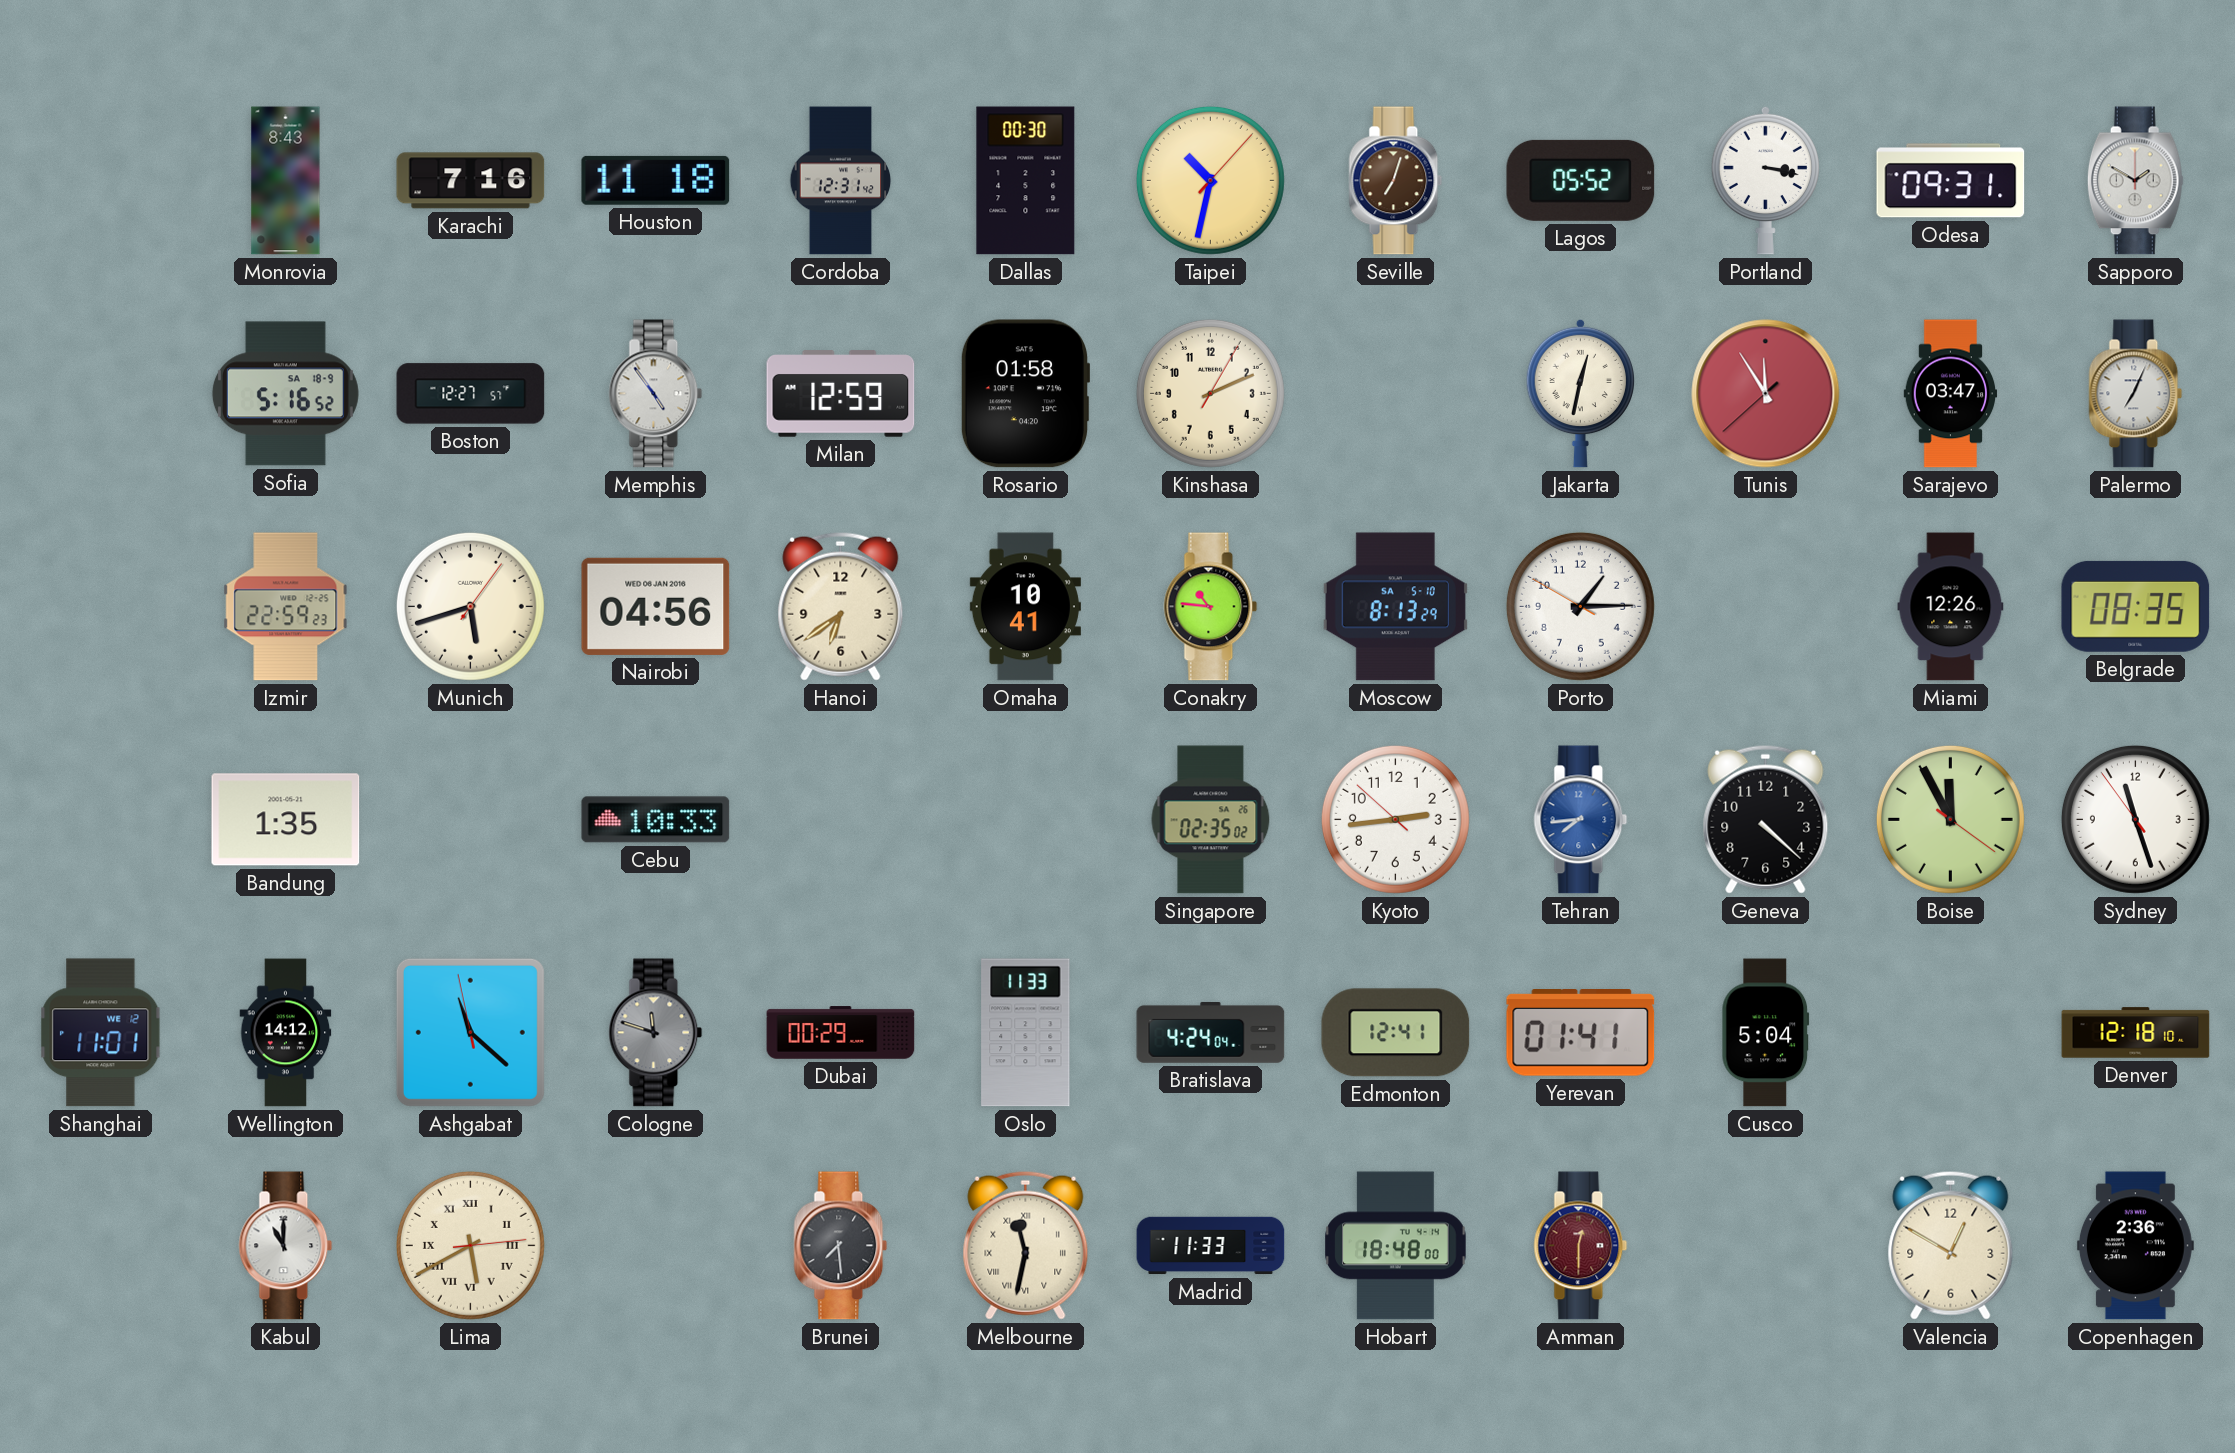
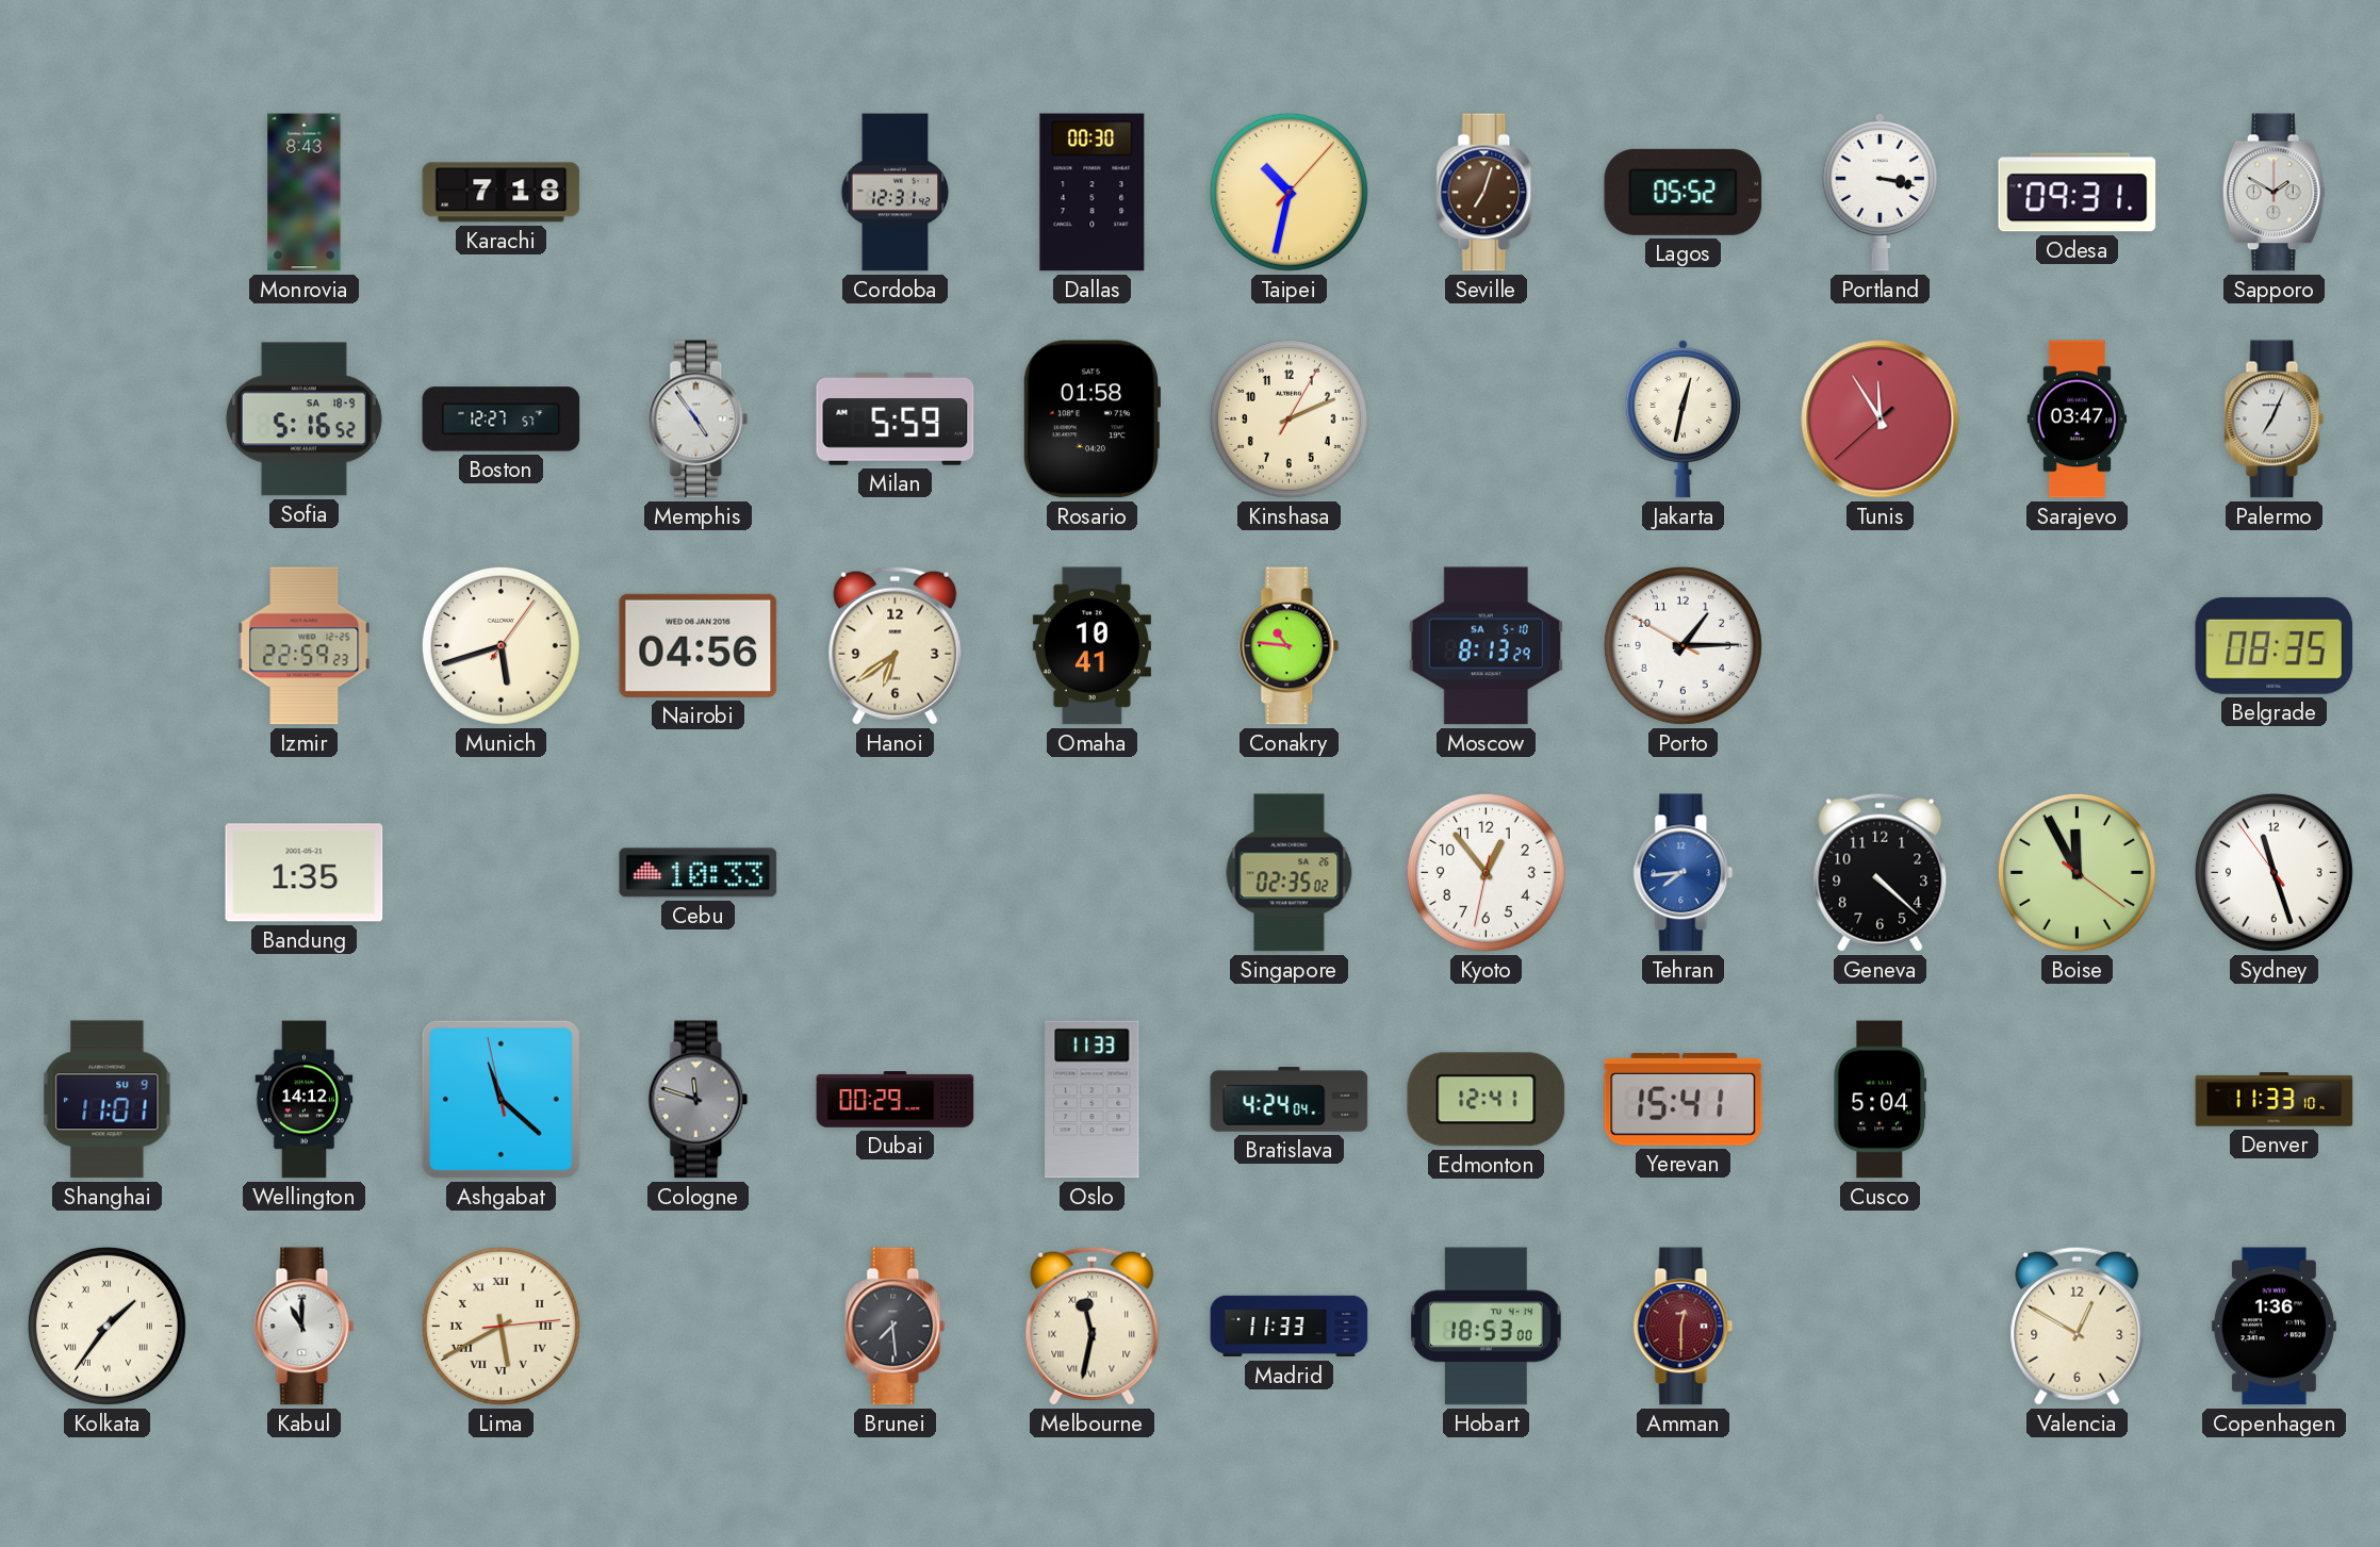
Karachi: 7:16 -> 7:18
Houston: 11:18 -> none
Milan: 12:59 -> 5:59
Miami: 12:26 -> none
Kyoto: 2:43 -> 12:53
Shanghai date: WE 12 -> SU 9
Yerevan: 01:41 -> 15:41
Denver: 12:18 -> 11:33
Kolkata: none -> 1:36
Hobart: 18:48 -> 18:53
Copenhagen: 2:36 -> 1:36
